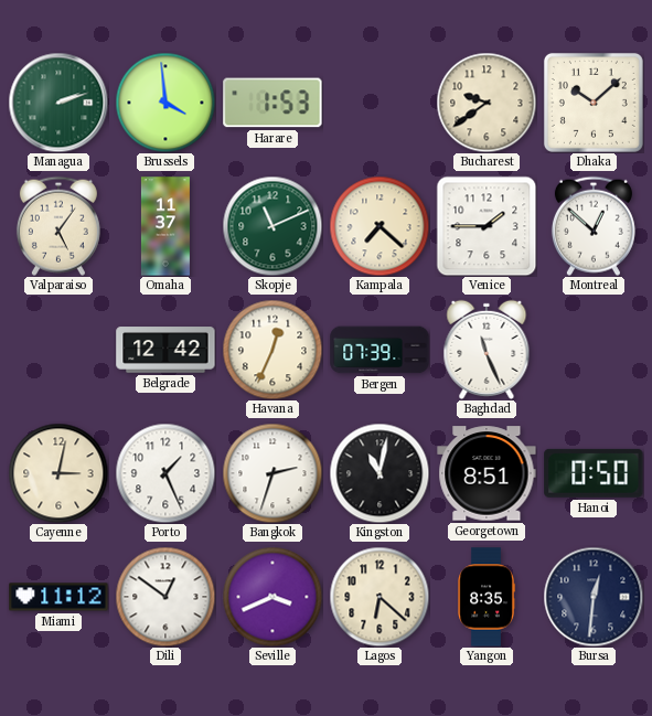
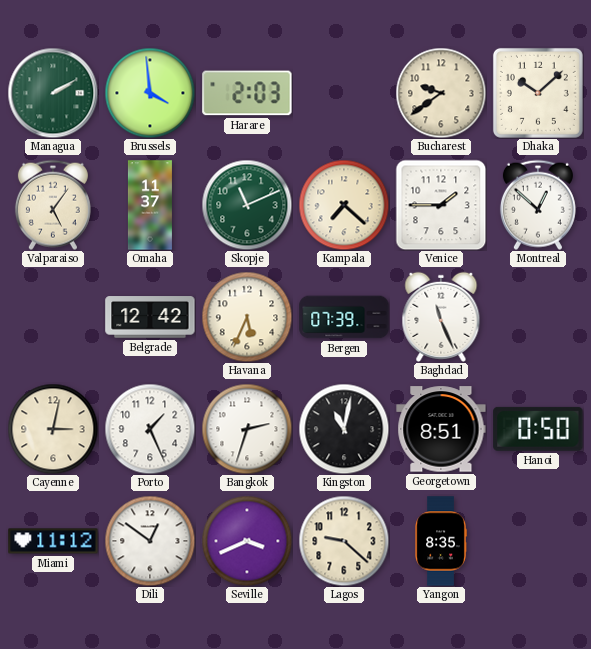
Managua: 2:12 -> 2:10
Harare: 1:53 -> 2:03
Havana: 12:34 -> 5:34
Lagos: 6:22 -> 9:22
Bursa: 12:31 -> none
